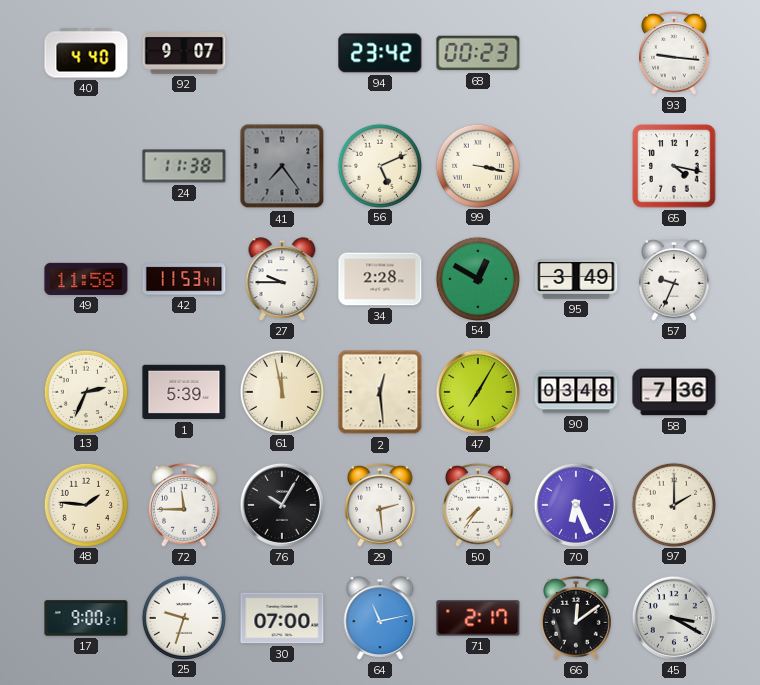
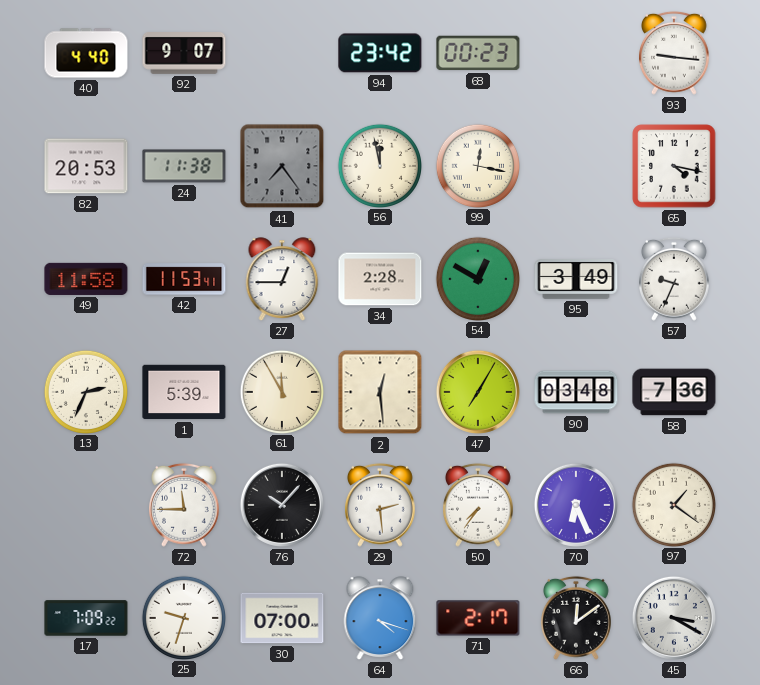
82: none -> 20:53
56: 5:11 -> 11:58
99: 3:17 -> 12:17
27: 9:45 -> 12:45
61: 11:58 -> 11:55
48: 1:46 -> none
76: 10:05 -> 10:07
97: 2:00 -> 1:21
17: 9:00 -> 7:09
64: 11:13 -> 4:18
